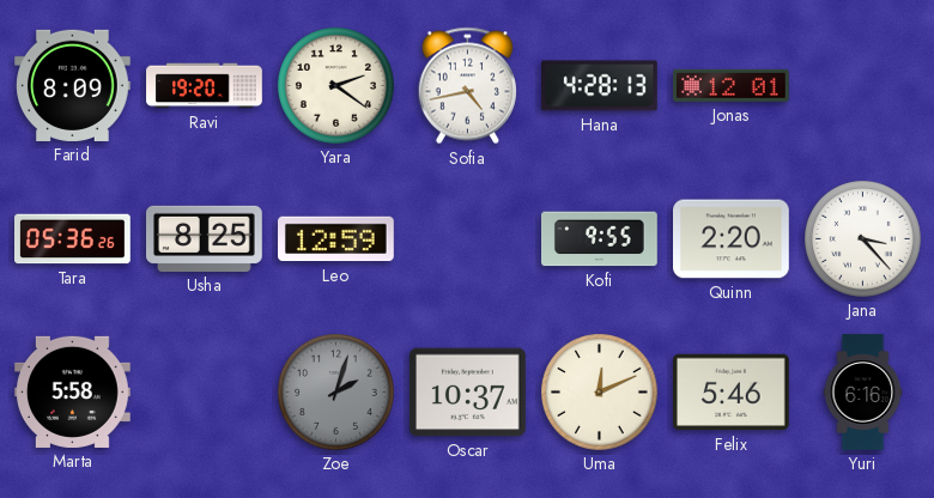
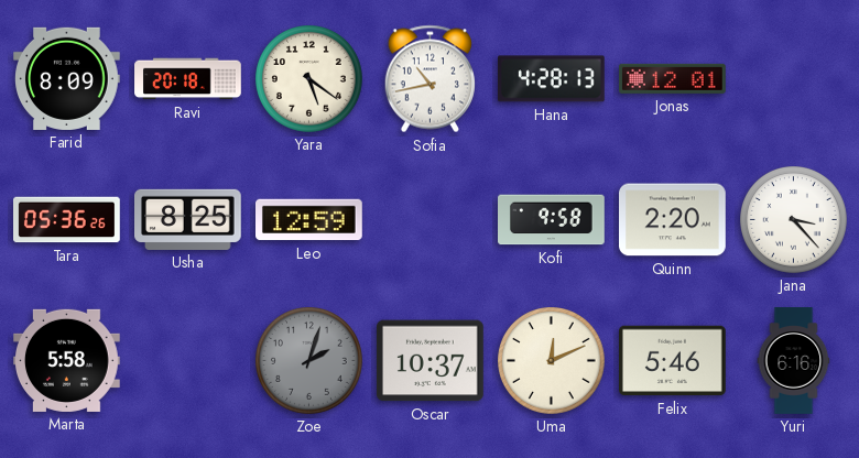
Ravi: 19:20 -> 20:18
Yara: 2:21 -> 5:21
Sofia: 4:43 -> 10:43
Kofi: 9:55 -> 9:58
